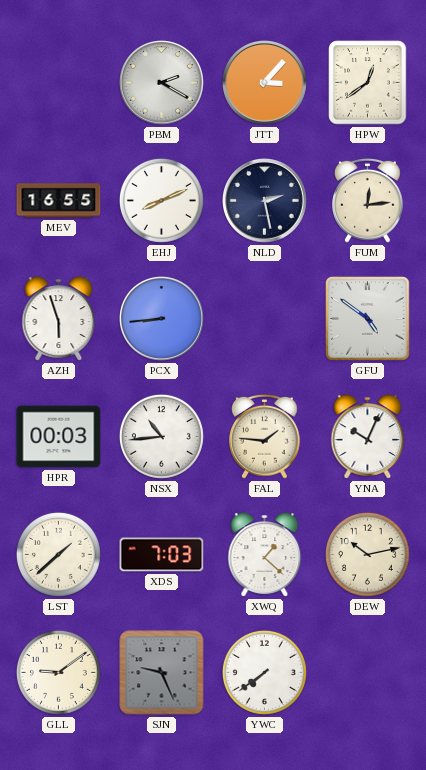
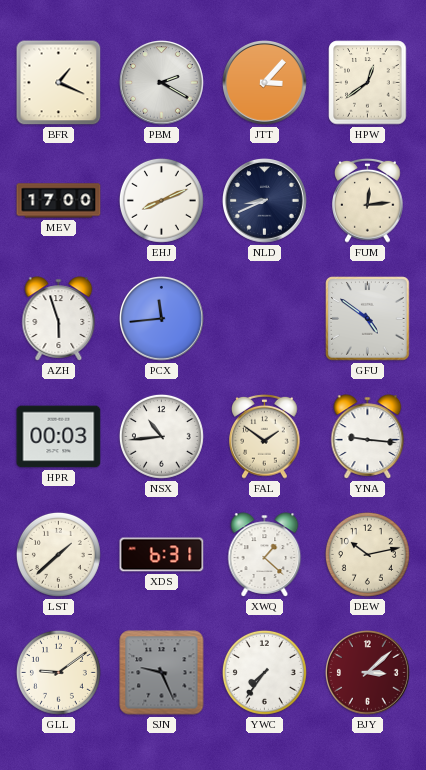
BFR: none -> 1:19
MEV: 16:55 -> 17:00
NLD: 2:28 -> 8:41
PCX: 8:44 -> 11:44
FAL: 1:46 -> 1:51
YNA: 10:04 -> 9:16
XDS: 7:03 -> 6:31
YWC: 7:39 -> 7:36
BJY: none -> 3:08
